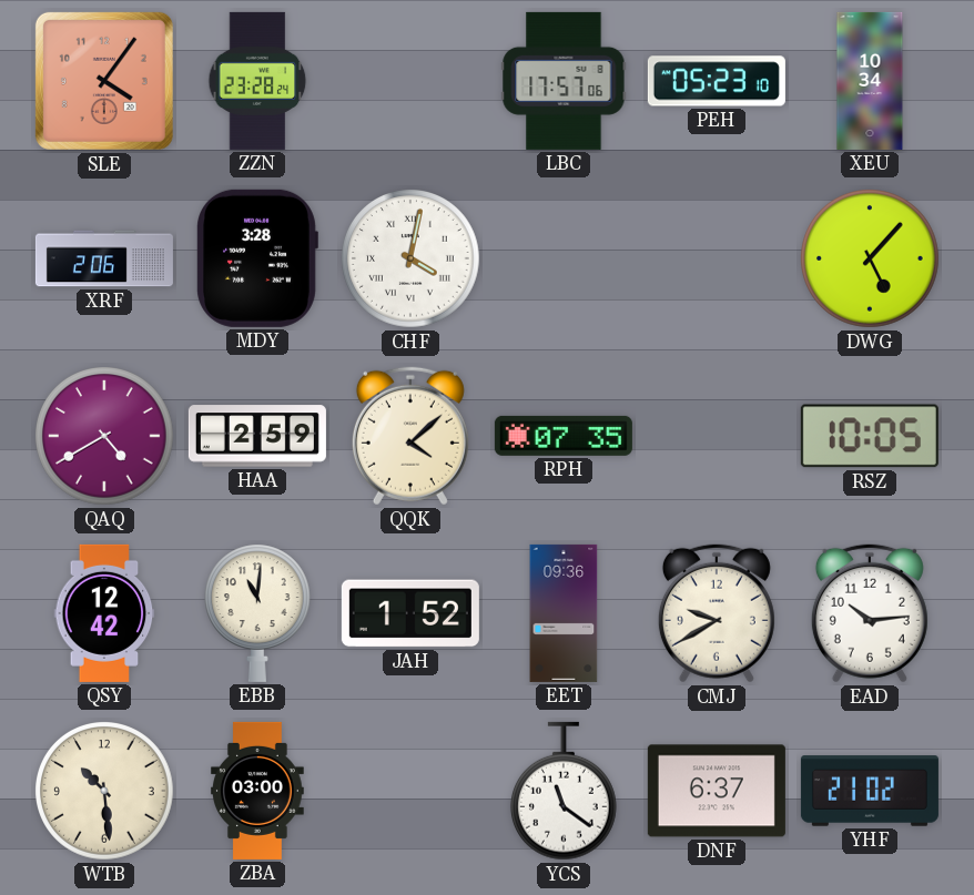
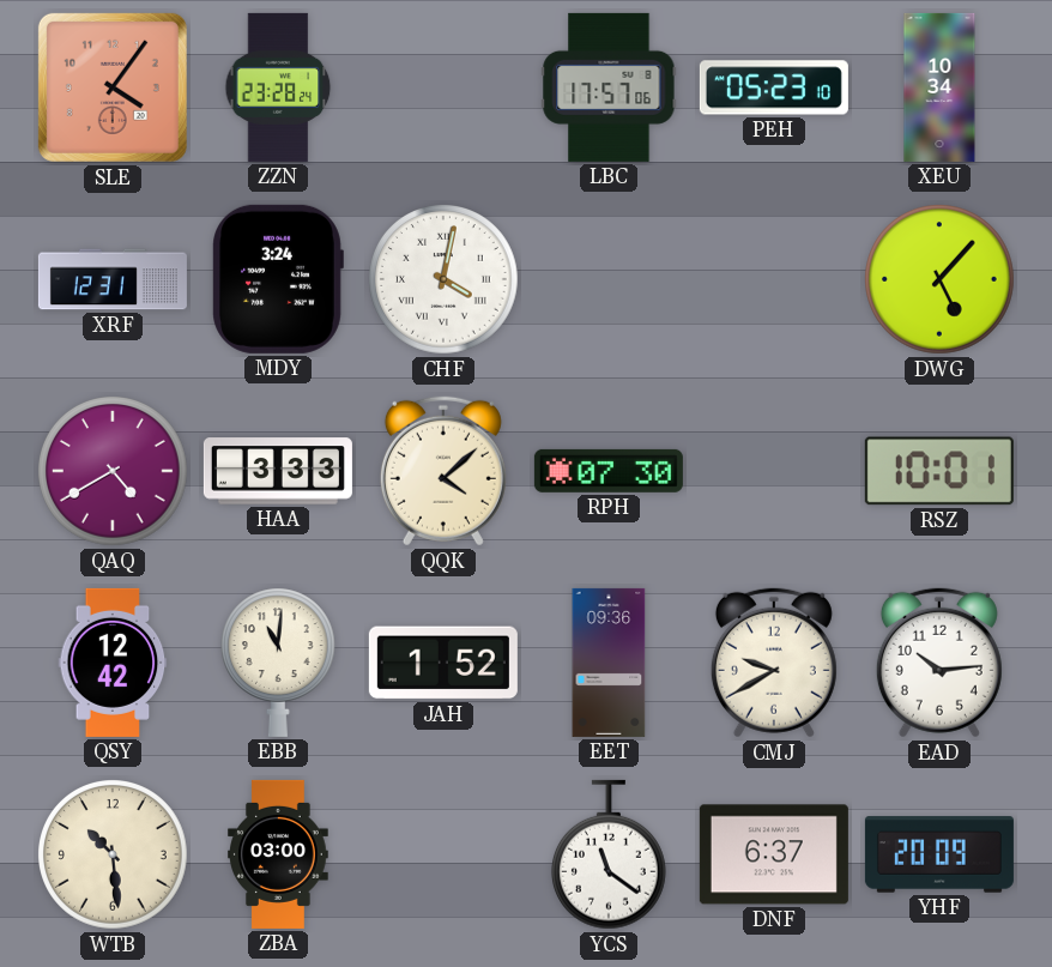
XRF: 2:06 -> 12:31
MDY: 3:28 -> 3:24
HAA: 2:59 -> 3:33
RPH: 07:35 -> 07:30
RSZ: 10:05 -> 10:01
YHF: 21:02 -> 20:09
